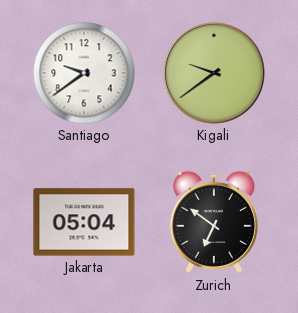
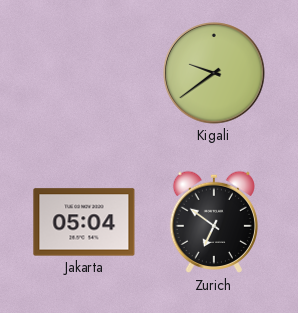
Santiago: 9:39 -> none
